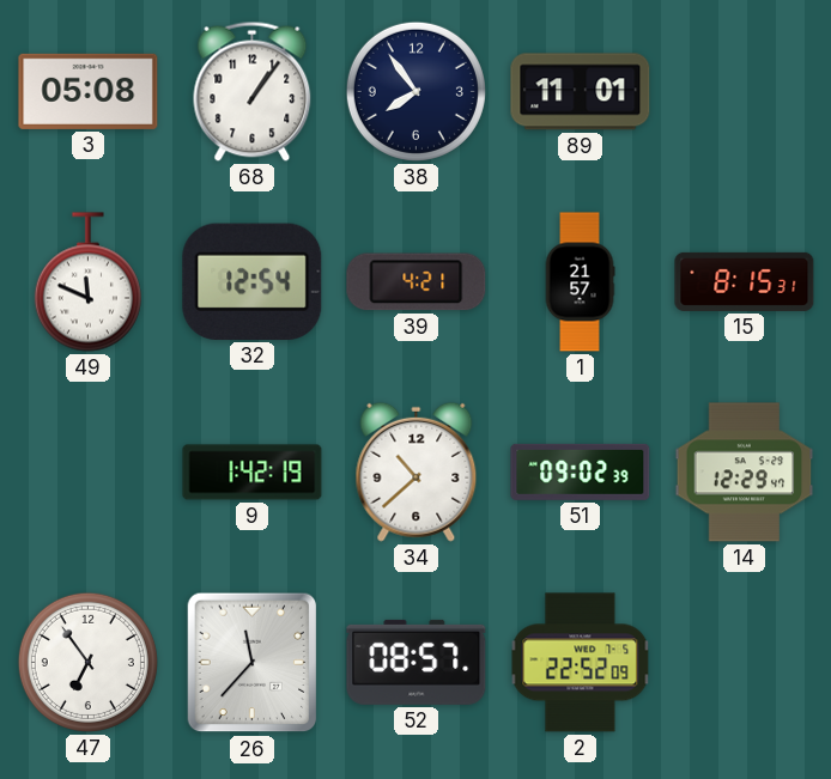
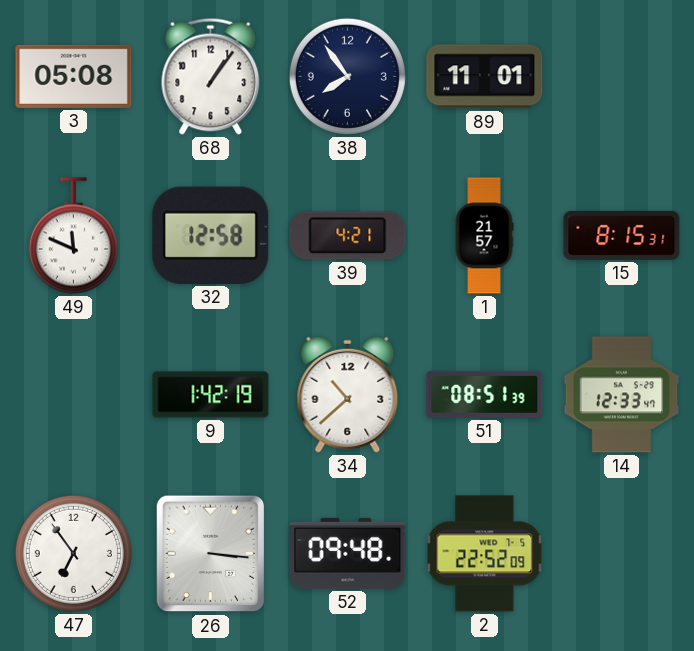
32: 12:54 -> 12:58
51: 09:02 -> 08:51
14: 12:29 -> 12:33
26: 11:37 -> 3:16
52: 08:57 -> 09:48
